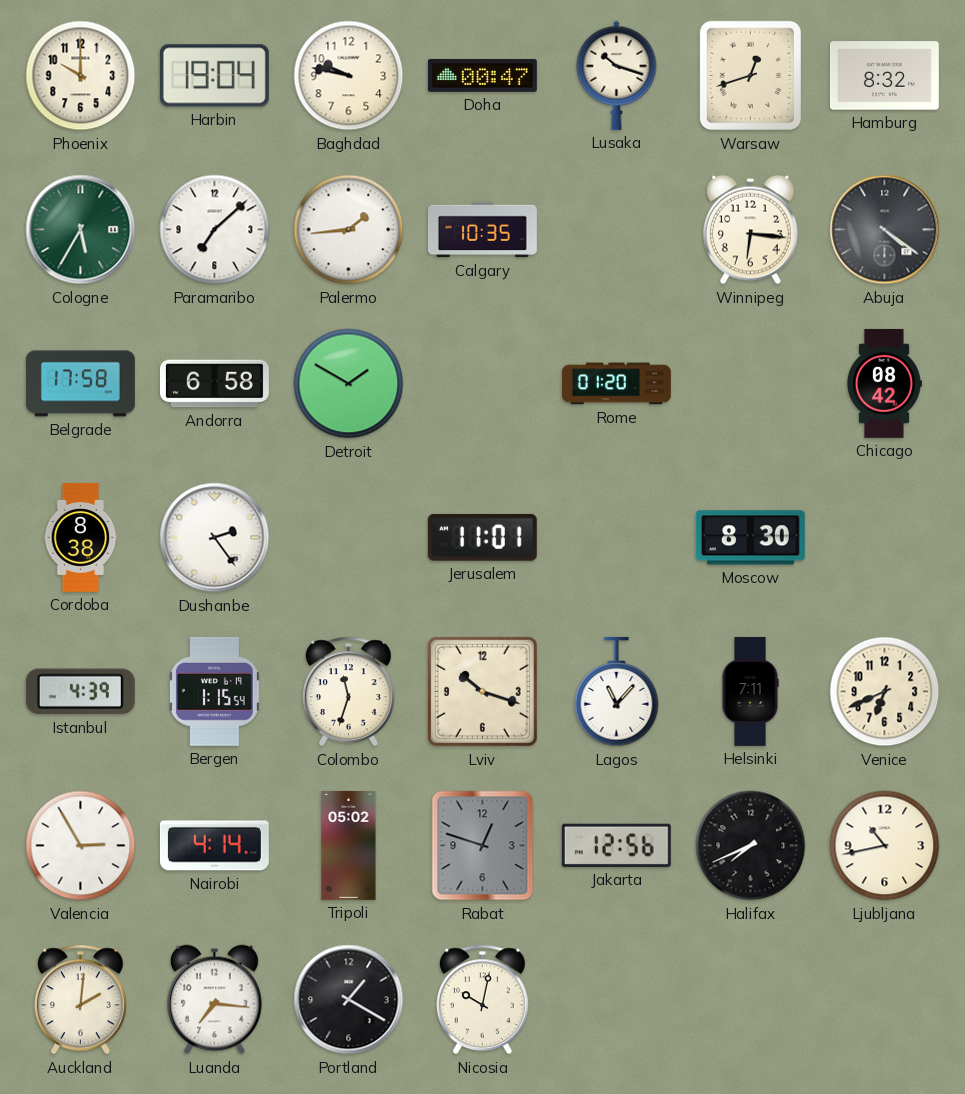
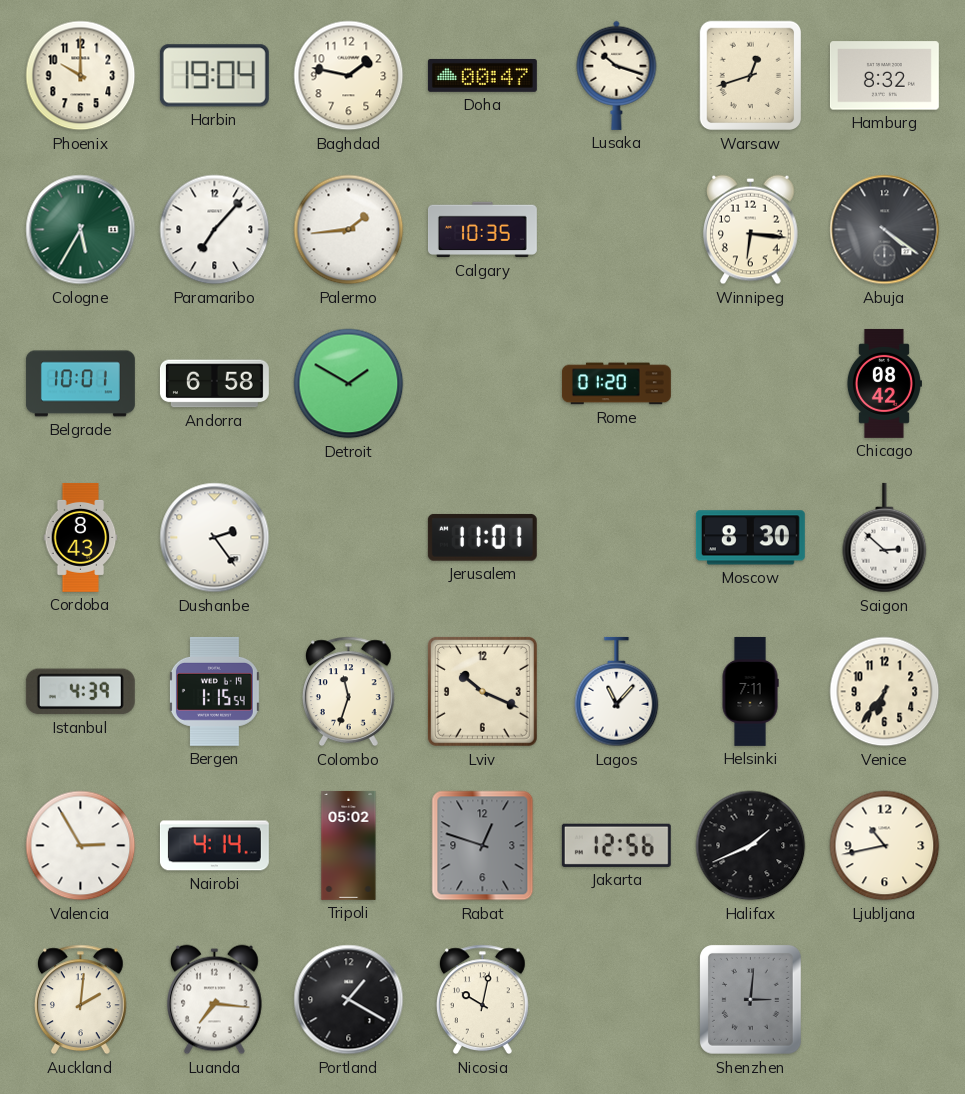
Baghdad: 9:47 -> 1:47
Paramaribo: 7:08 -> 7:07
Belgrade: 17:58 -> 10:01
Cordoba: 8:38 -> 8:43
Saigon: none -> 2:52
Lviv: 10:18 -> 10:19
Venice: 6:41 -> 6:36
Halifax: 7:41 -> 1:41
Shenzhen: none -> 3:01
